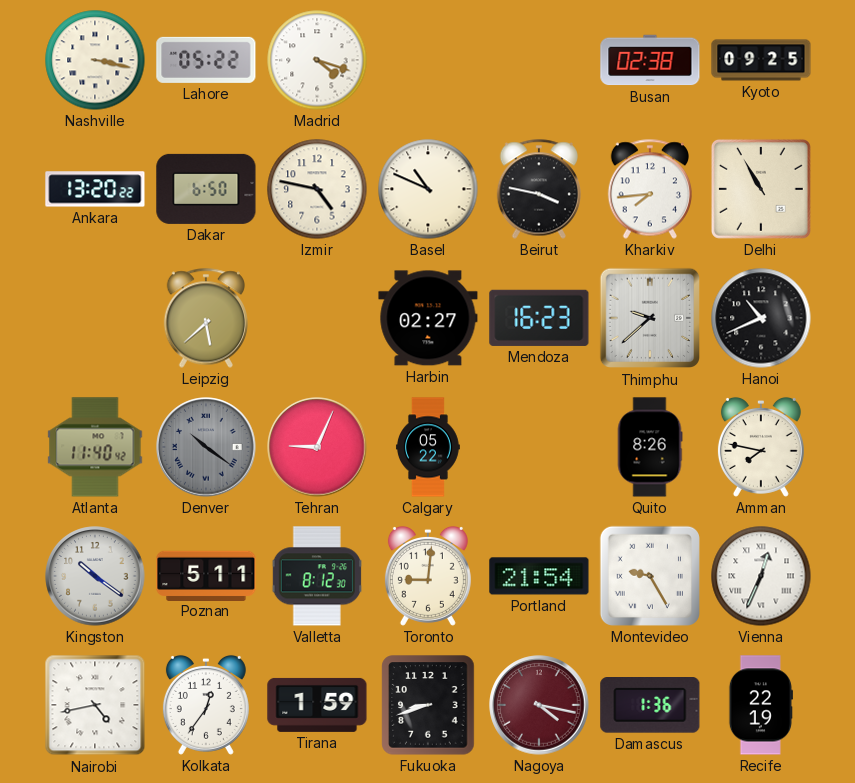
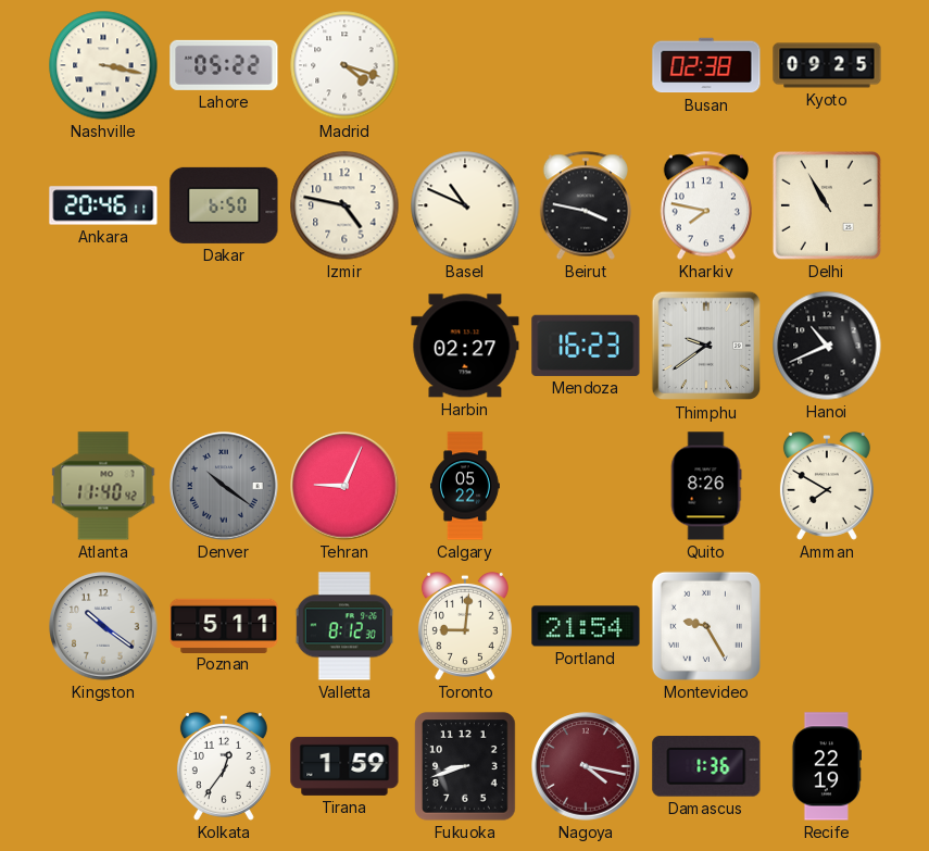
Ankara: 13:20 -> 20:46
Kharkiv: 7:44 -> 7:47
Leipzig: 5:38 -> none
Thimphu: 9:38 -> 9:39
Amman: 7:47 -> 7:50
Vienna: 12:34 -> none
Nairobi: 4:43 -> none
